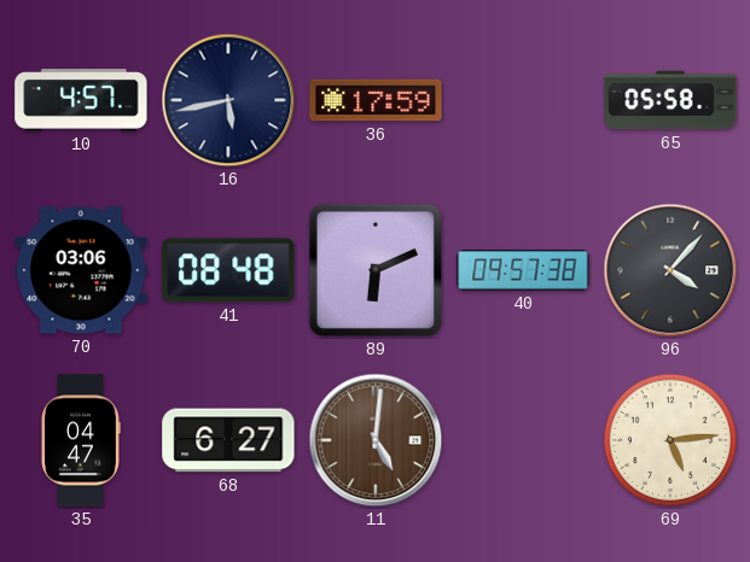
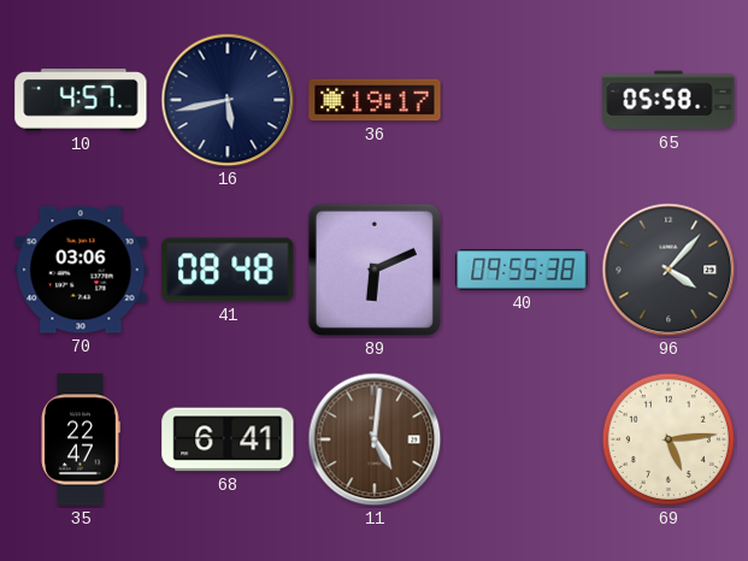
36: 17:59 -> 19:17
40: 09:57 -> 09:55
35: 04:47 -> 22:47
68: 6:27 -> 6:41
